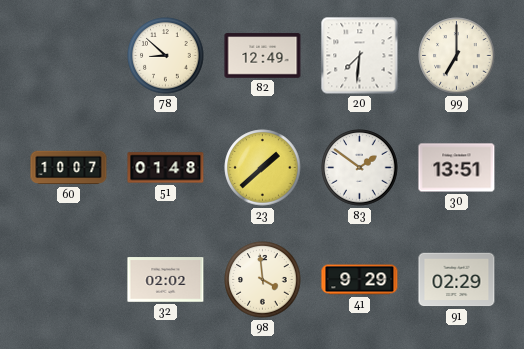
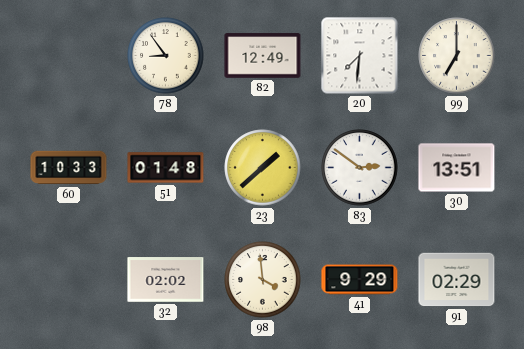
78: 8:52 -> 8:54
60: 10:07 -> 10:33
83: 1:51 -> 2:51
